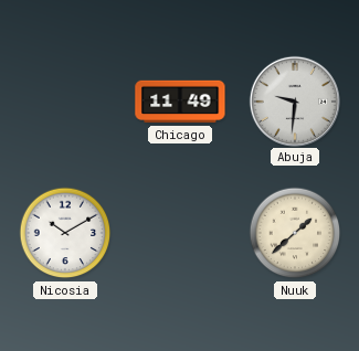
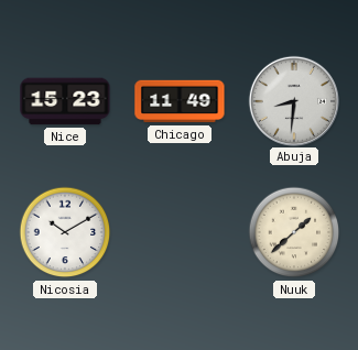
Nice: none -> 15:23
Abuja: 9:31 -> 8:31
